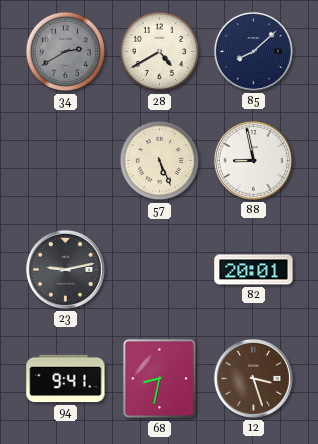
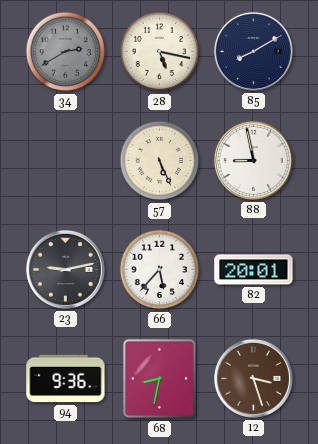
28: 4:40 -> 5:17
85: 8:08 -> 8:10
66: none -> 5:37
94: 9:41 -> 9:36
